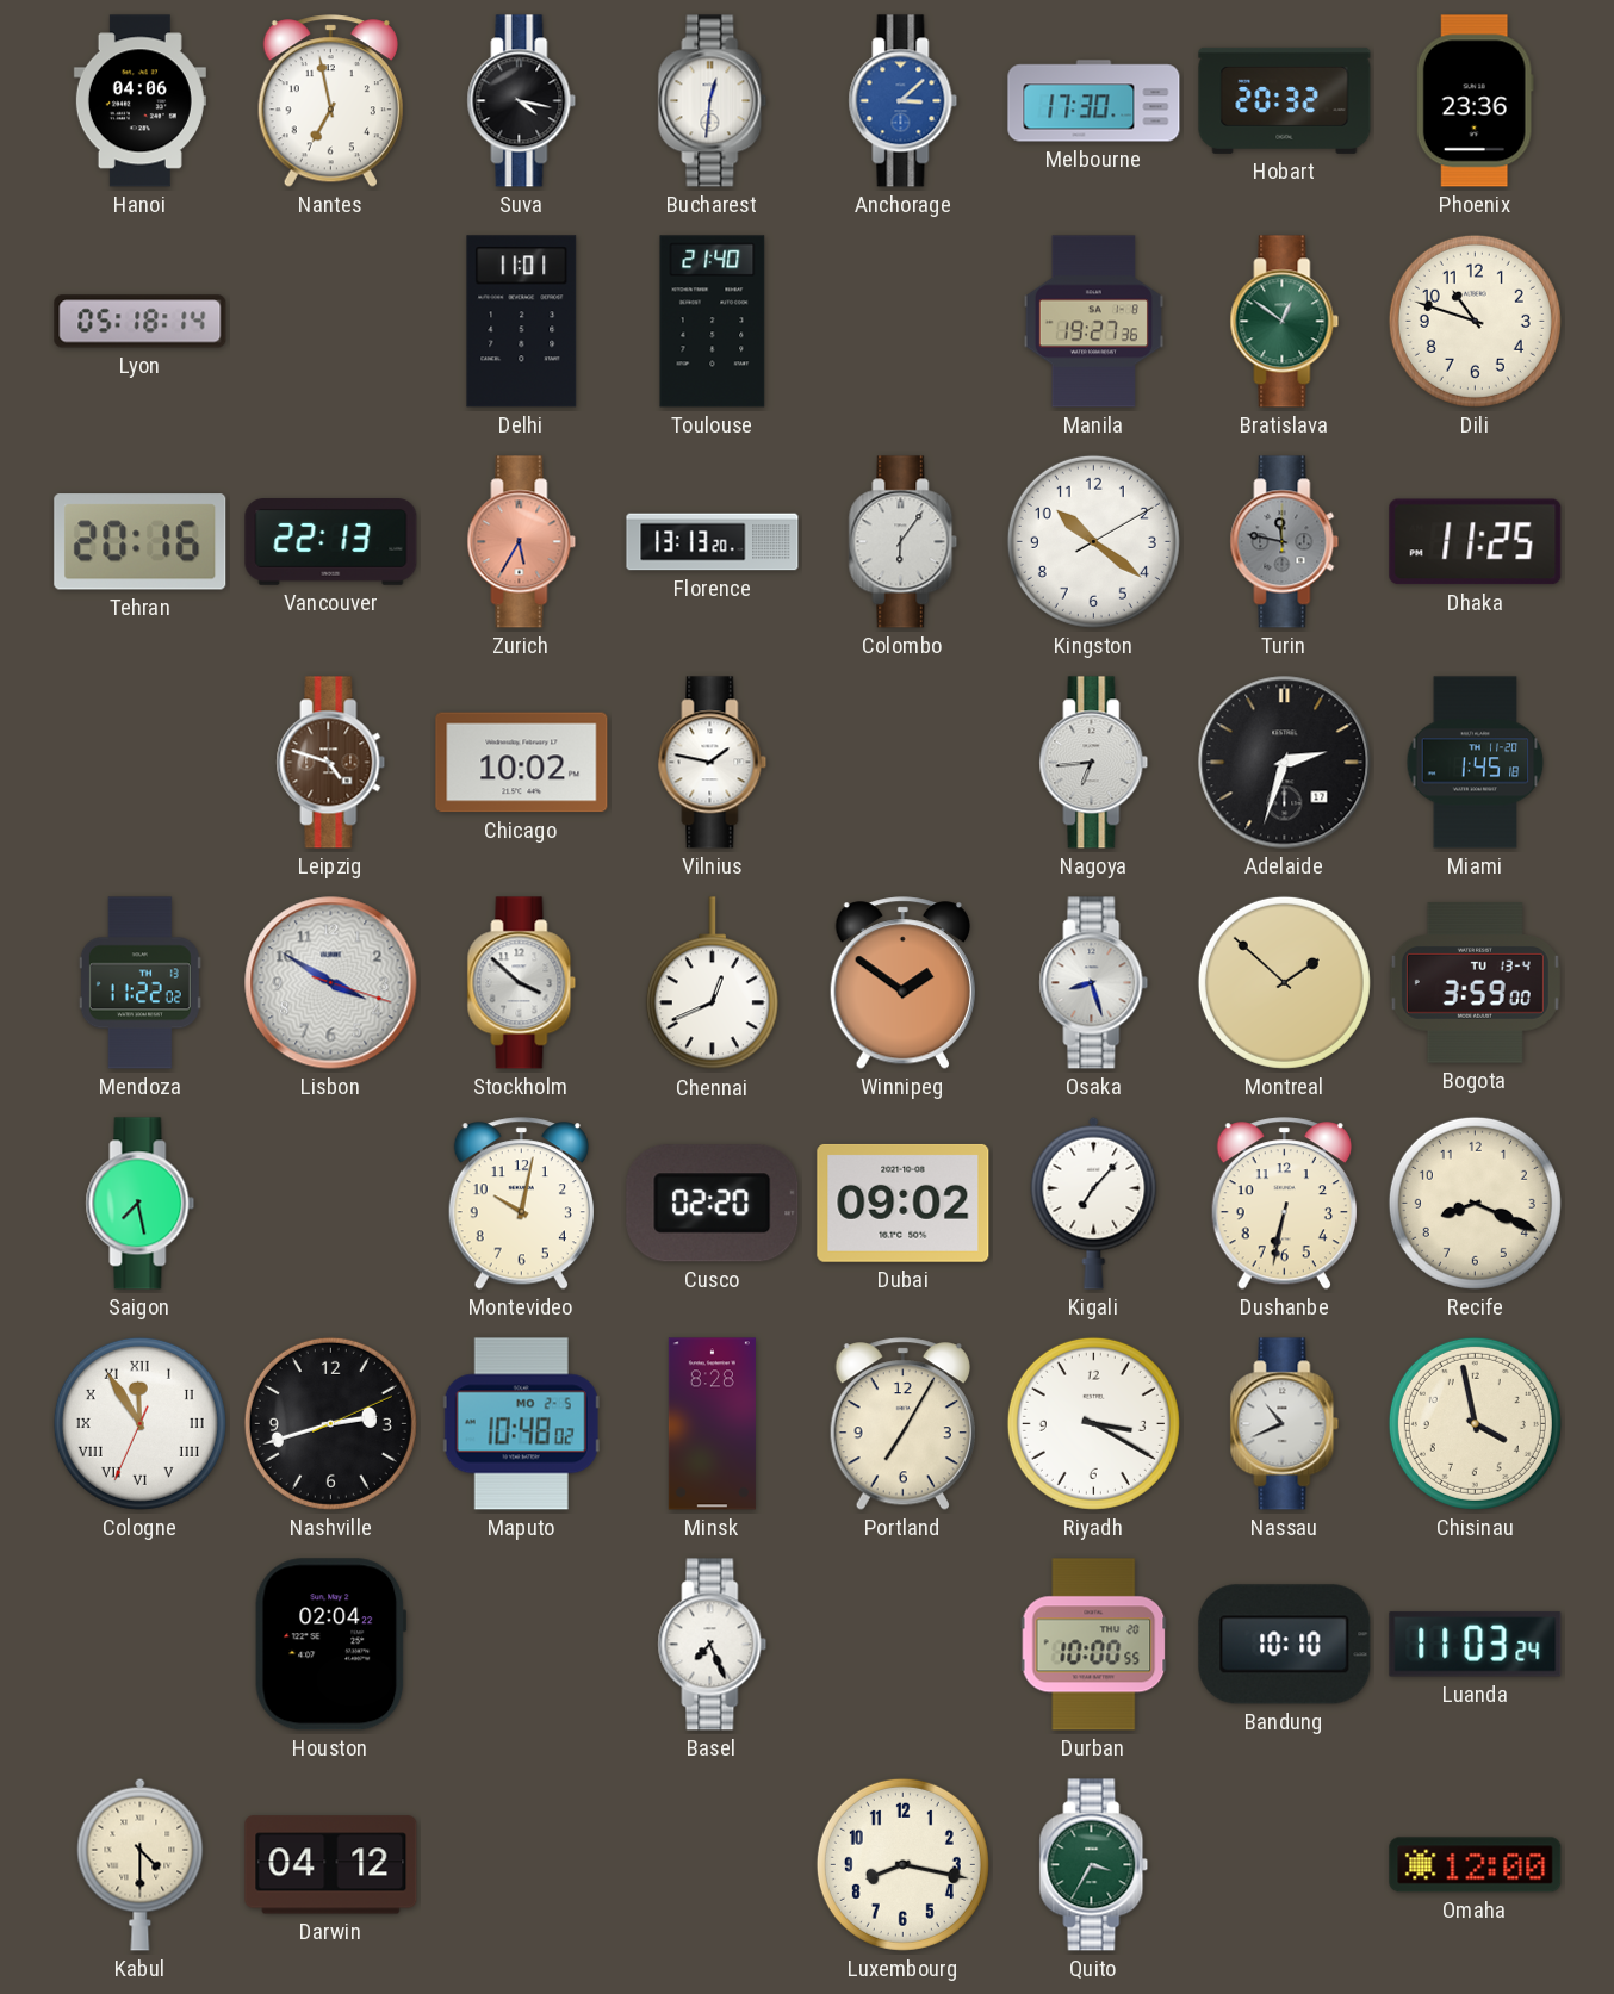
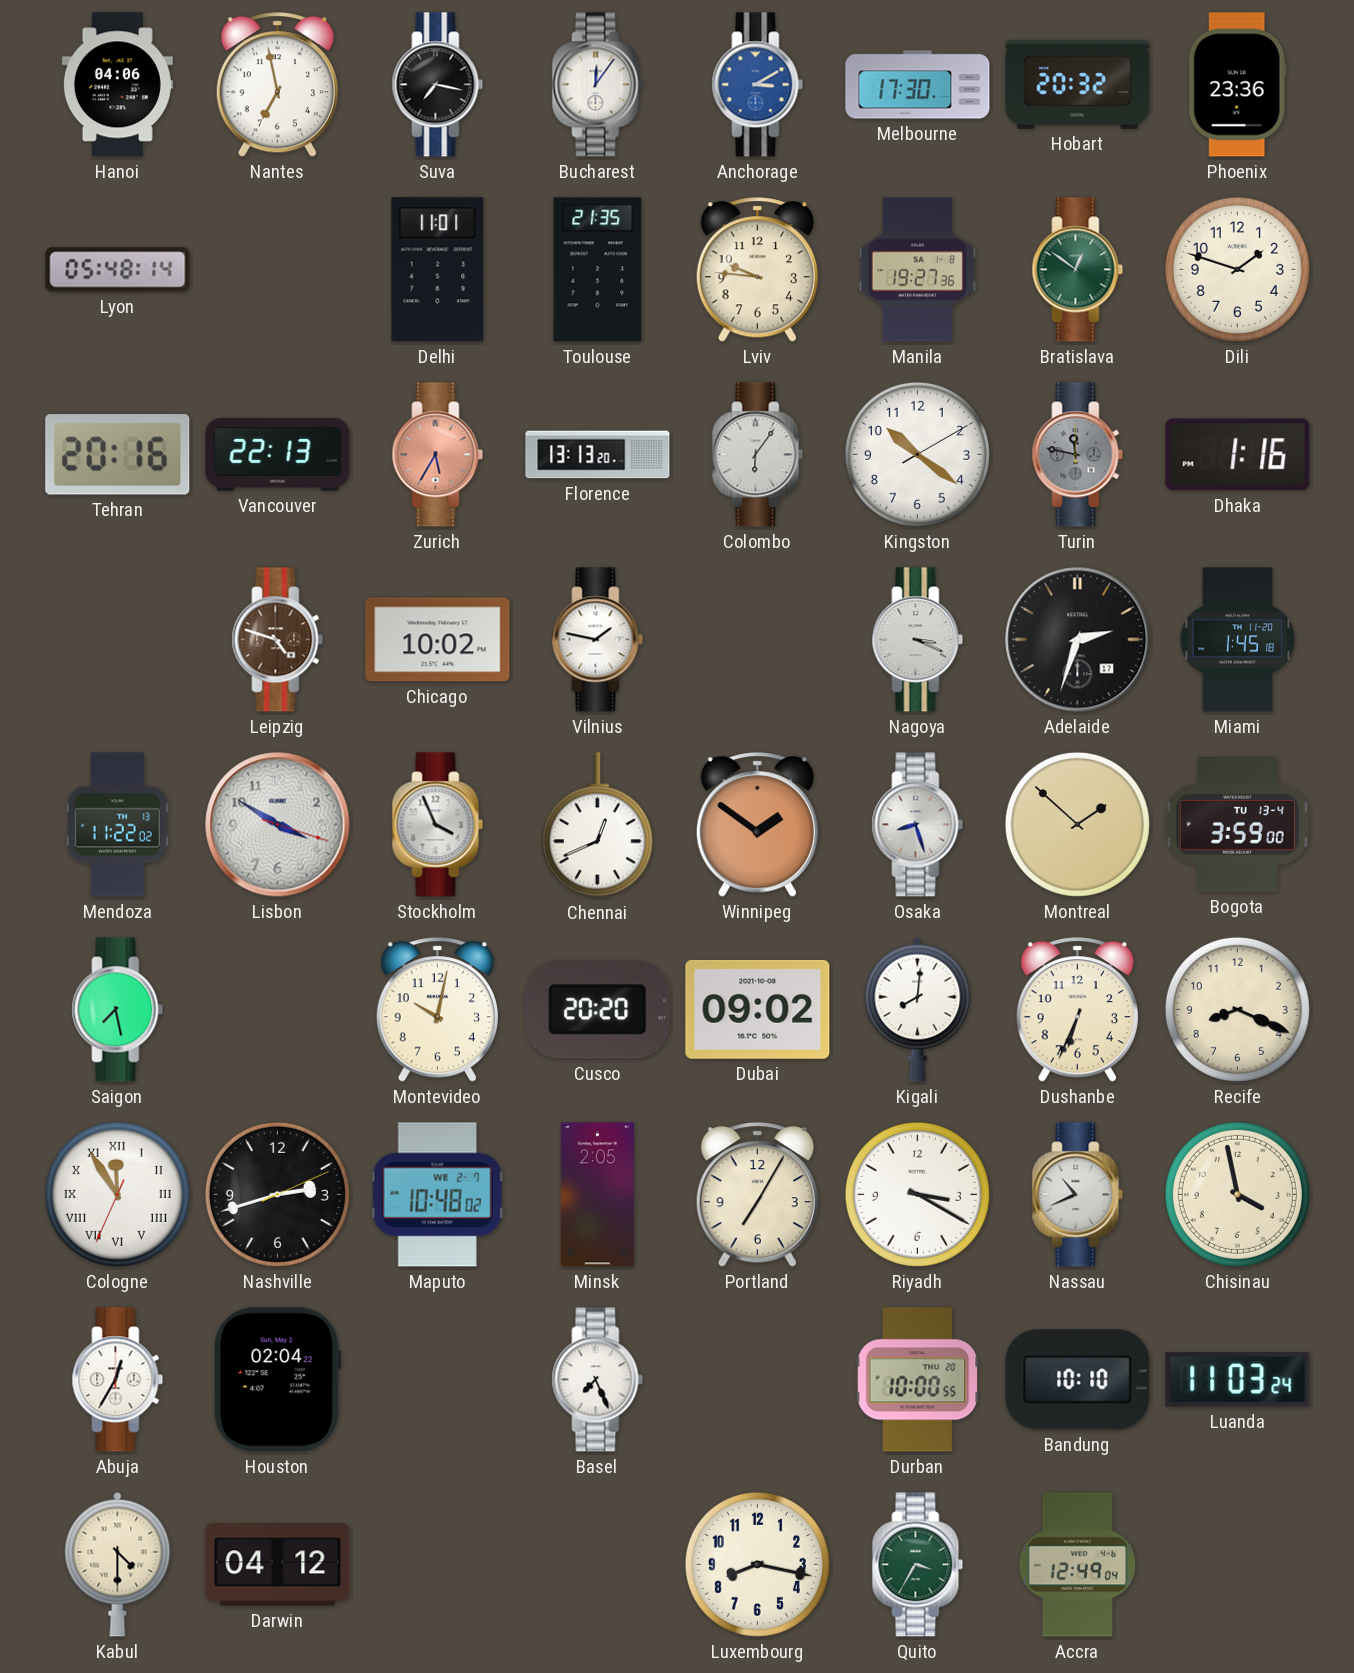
Suva: 4:17 -> 7:17
Bucharest: 12:31 -> 12:06
Anchorage: 3:08 -> 3:10
Lyon: 05:18 -> 05:48
Toulouse: 21:40 -> 21:35
Lviv: none -> 9:46
Dili: 10:48 -> 1:48
Dhaka: 11:25 -> 1:16
Nagoya: 6:44 -> 3:19
Stockholm: 3:52 -> 3:56
Cusco: 02:20 -> 20:20
Kigali: 7:07 -> 8:01
Dushanbe: 6:32 -> 6:34
Maputo date: MO 2-5 -> WE 2-7
Minsk: 8:28 -> 2:05
Abuja: none -> 12:35
Accra: none -> 12:49
Omaha: 12:00 -> none
